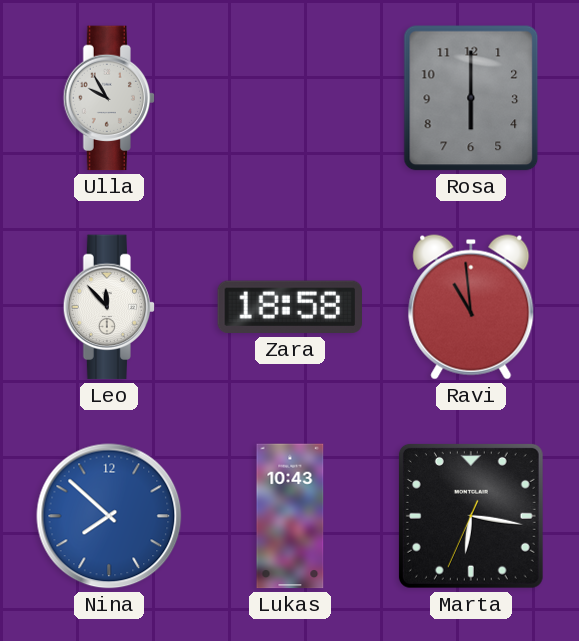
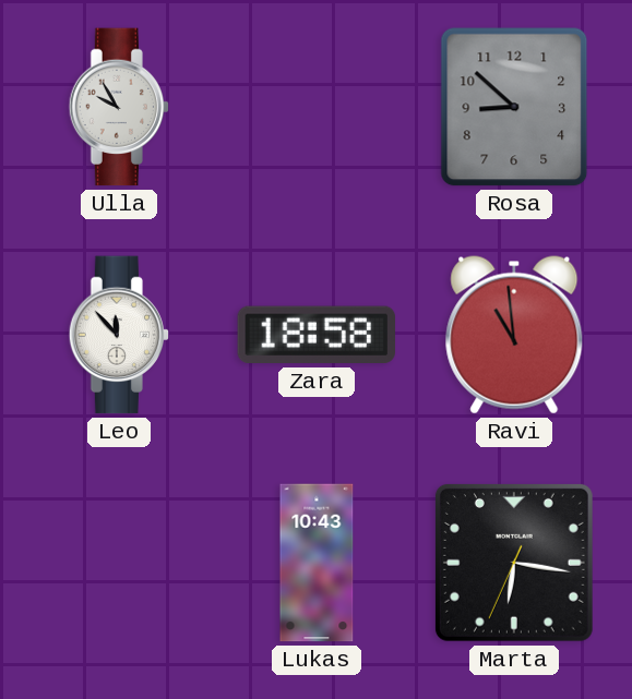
Rosa: 6:00 -> 8:52
Nina: 7:52 -> none
